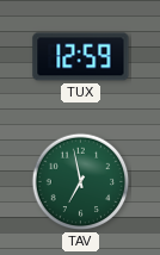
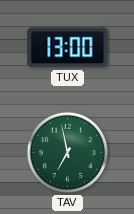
TUX: 12:59 -> 13:00
